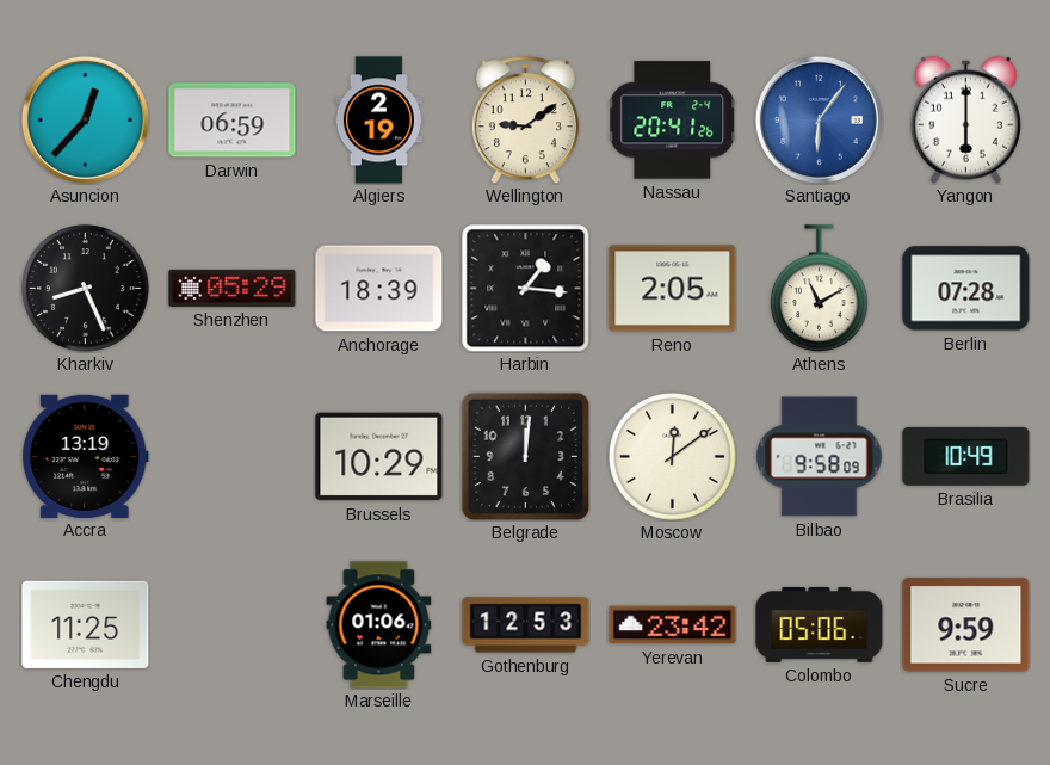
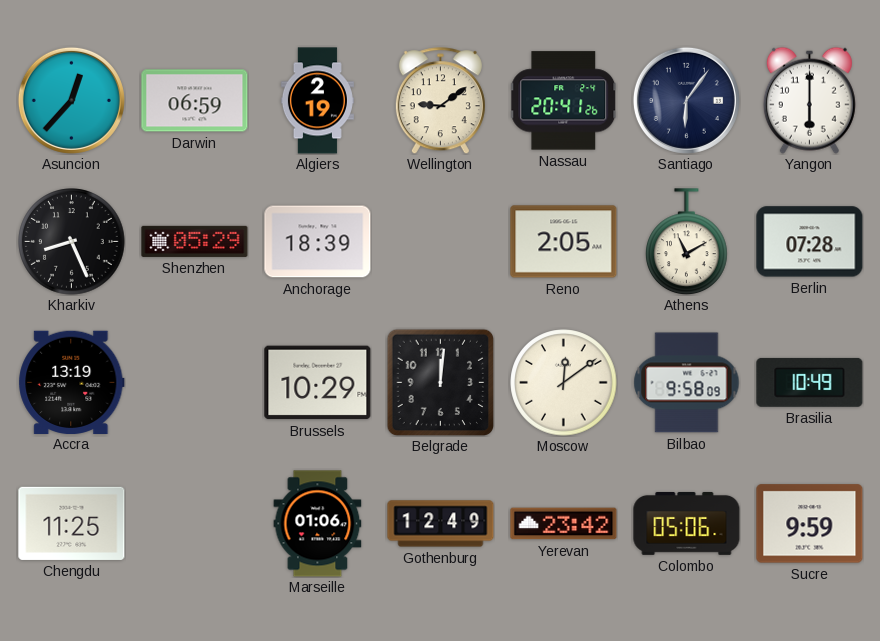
Santiago dial: blue -> navy
Harbin: 1:16 -> none
Gothenburg: 12:53 -> 12:49
